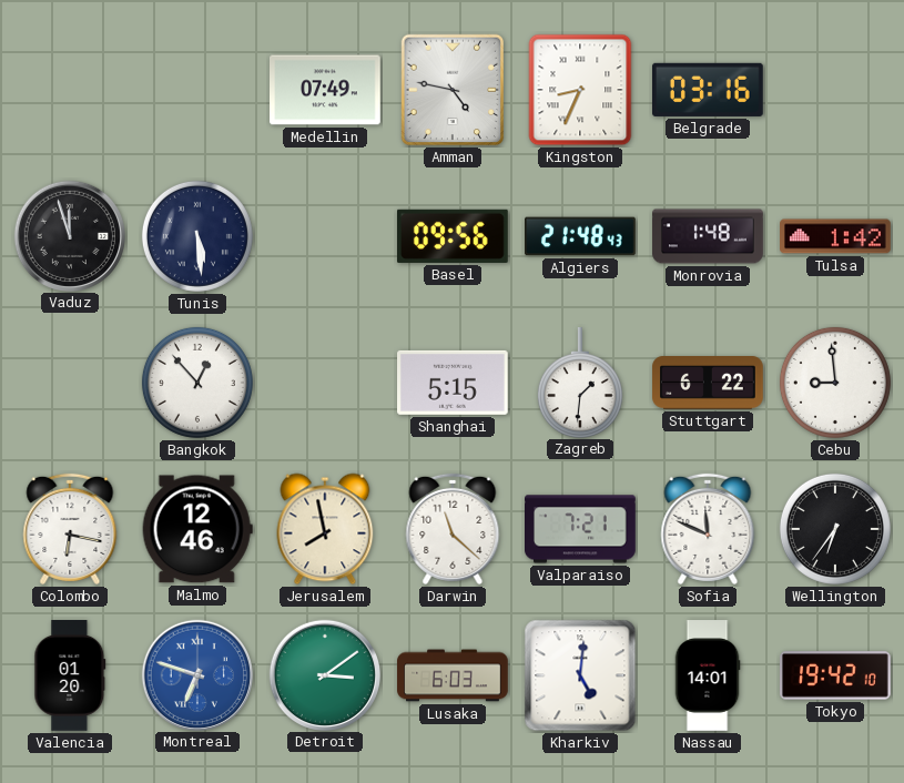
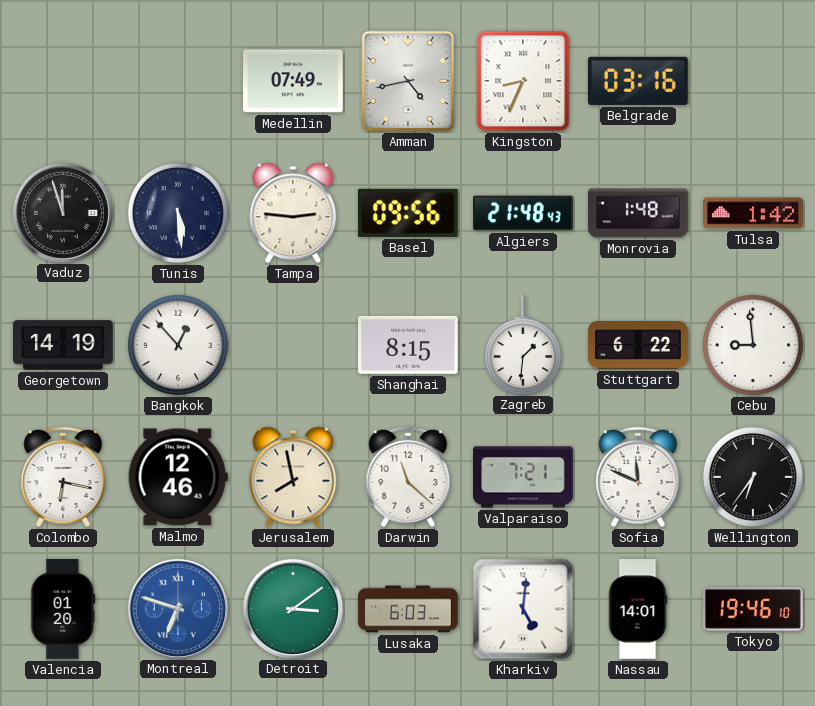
Amman: 4:47 -> 4:43
Tampa: none -> 2:46
Georgetown: none -> 14:19
Shanghai: 5:15 -> 8:15
Tokyo: 19:42 -> 19:46
